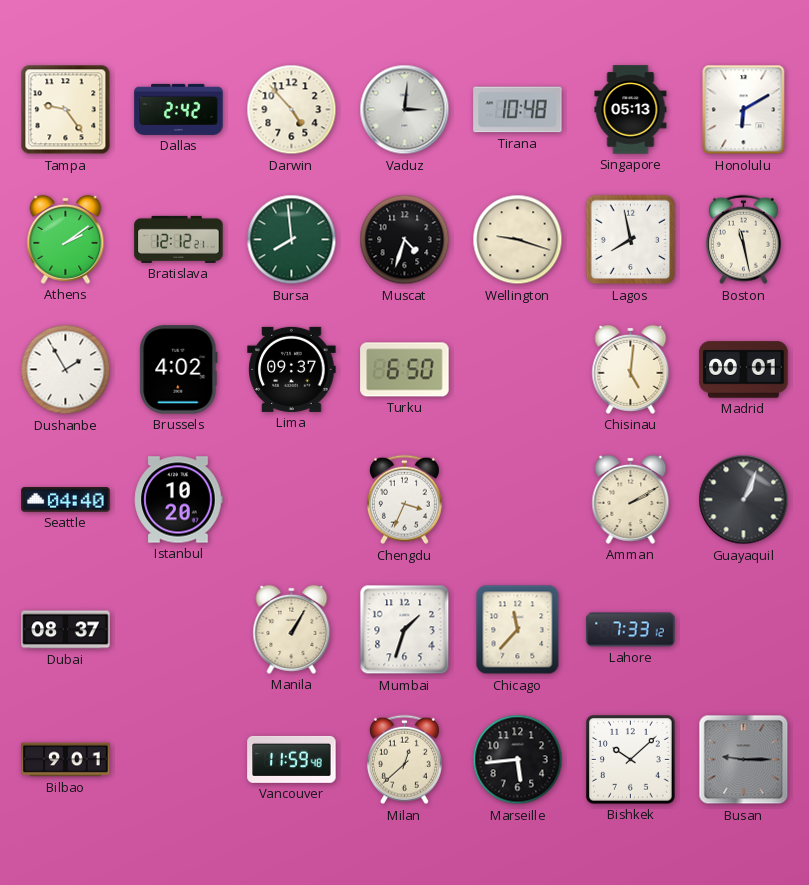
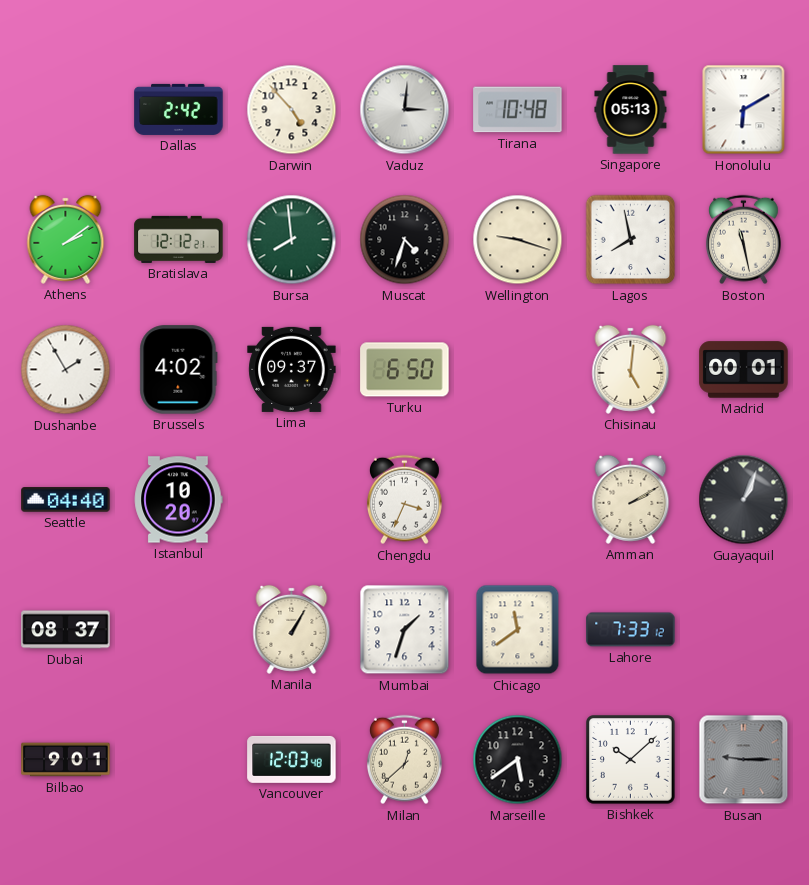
Tampa: 9:24 -> none
Chicago: 11:37 -> 11:39
Vancouver: 11:59 -> 12:03
Marseille: 5:44 -> 5:39
